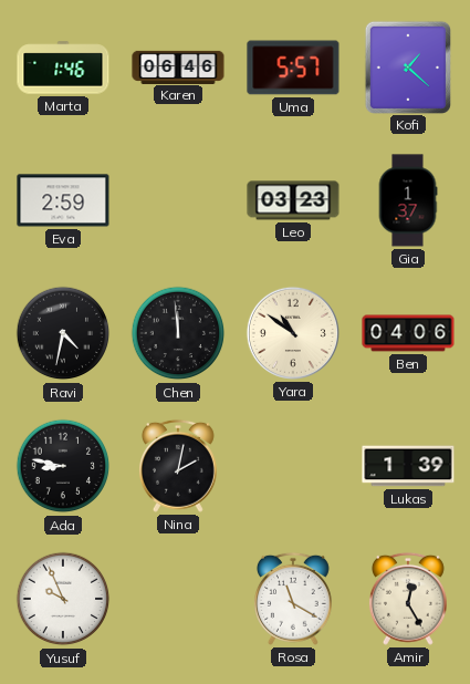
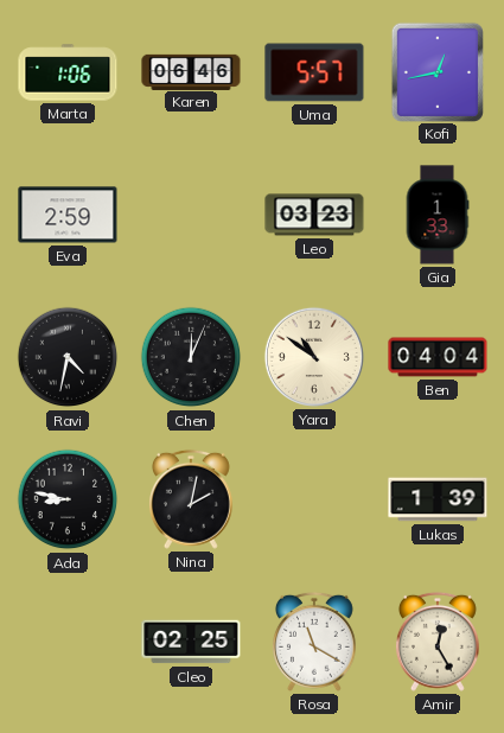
Marta: 1:46 -> 1:06
Kofi: 1:22 -> 12:43
Gia: 1:37 -> 1:33
Chen: 11:59 -> 12:04
Ben: 04:06 -> 04:04
Yusuf: 9:56 -> none
Cleo: none -> 02:25
